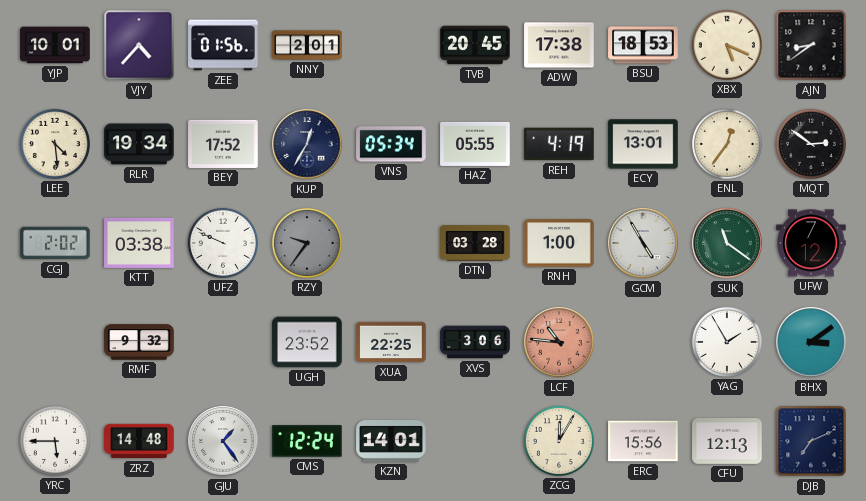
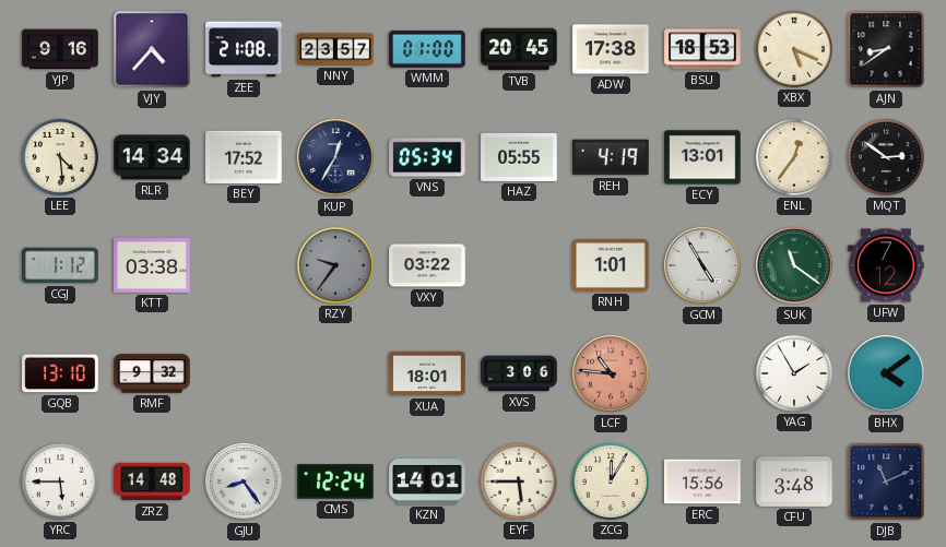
YJP: 10:01 -> 9:16
ZEE: 01:56 -> 21:08
NNY: 2:01 -> 23:57
WMM: none -> 01:00
RLR: 19:34 -> 14:34
CGJ: 2:02 -> 1:12
UFZ: 9:49 -> none
VXY: none -> 03:22
DTN: 03:28 -> none
RNH: 1:00 -> 1:01
GQB: none -> 13:10
UGH: 23:52 -> none
XUA: 22:25 -> 18:01
BHX: 3:09 -> 4:09
GJU: 1:24 -> 8:24
EYF: none -> 5:45
CFU: 12:13 -> 3:48
DJB: 7:11 -> 11:11
